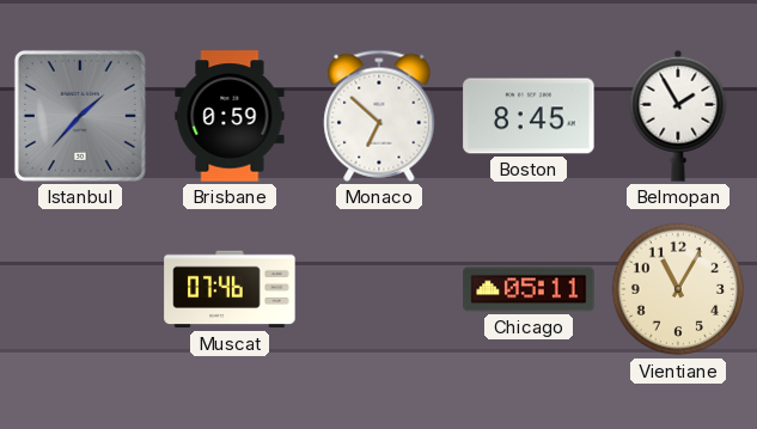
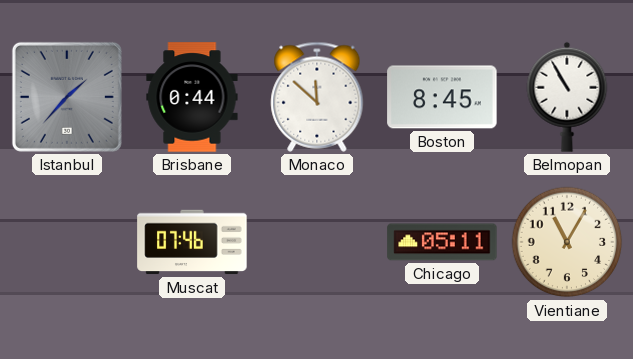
Brisbane: 0:59 -> 0:44
Monaco: 6:52 -> 11:52
Belmopan: 1:55 -> 10:55
